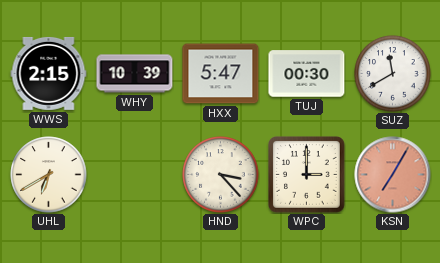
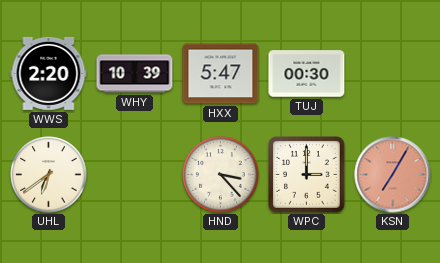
WWS: 2:15 -> 2:20
SUZ: 11:40 -> none
UHL: 6:40 -> 6:39
